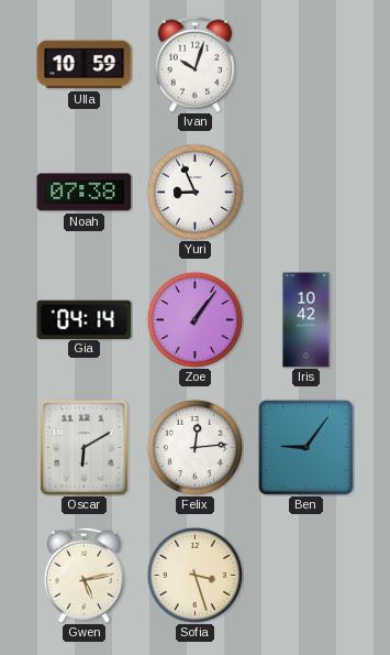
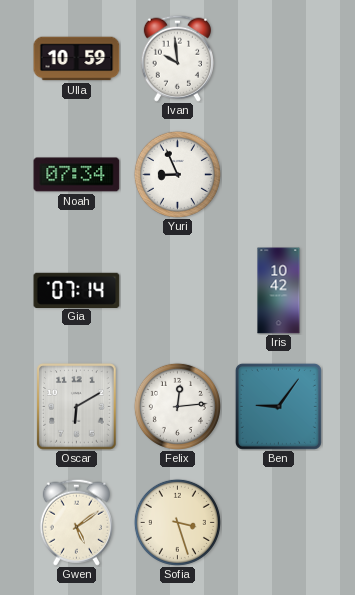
Ivan: 10:03 -> 9:59
Noah: 07:38 -> 07:34
Gia: 04:14 -> 07:14
Zoe: 1:06 -> none
Gwen: 5:13 -> 5:09
